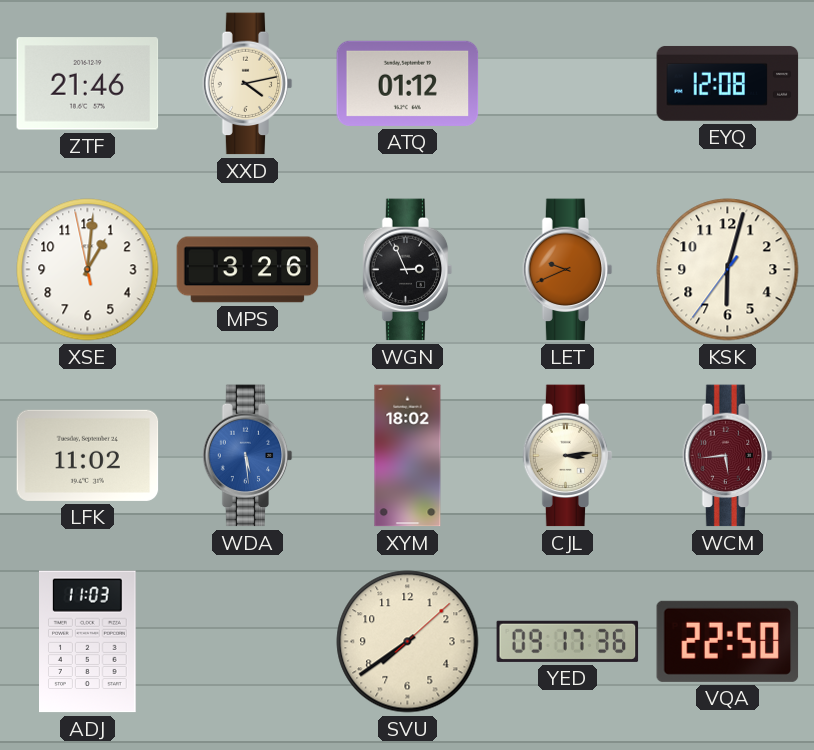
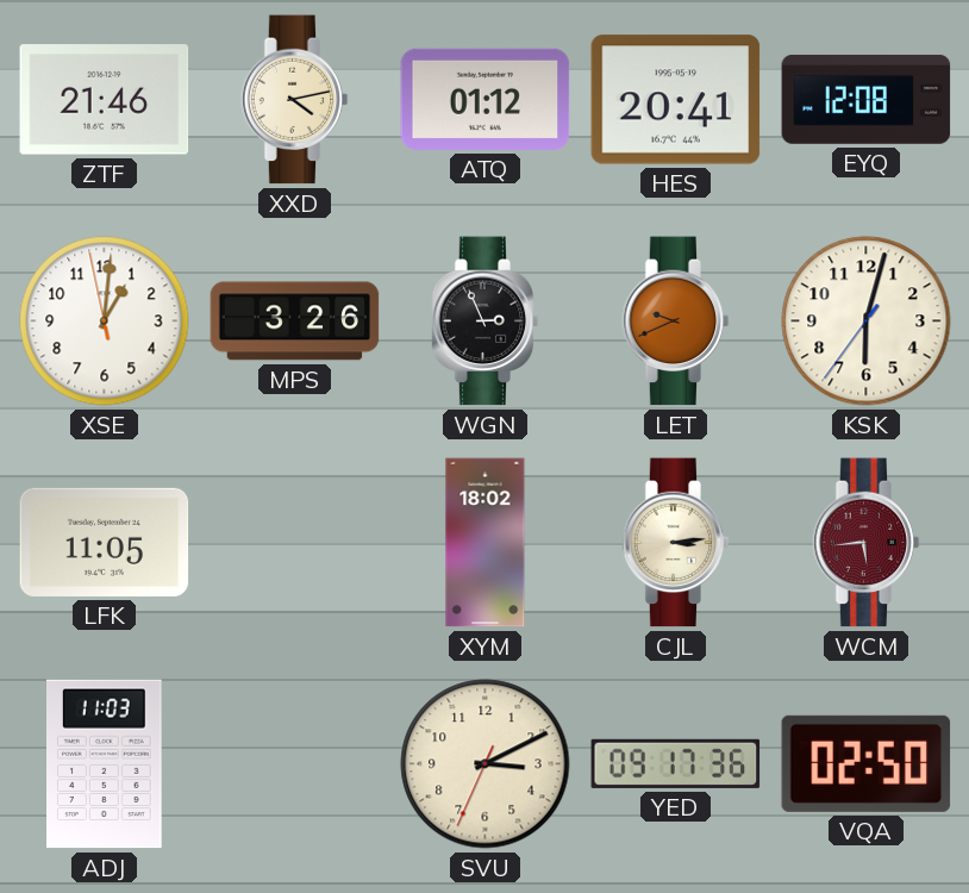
HES: none -> 20:41
LFK: 11:02 -> 11:05
WDA: 5:29 -> none
SVU: 7:39 -> 3:10
VQA: 22:50 -> 02:50
